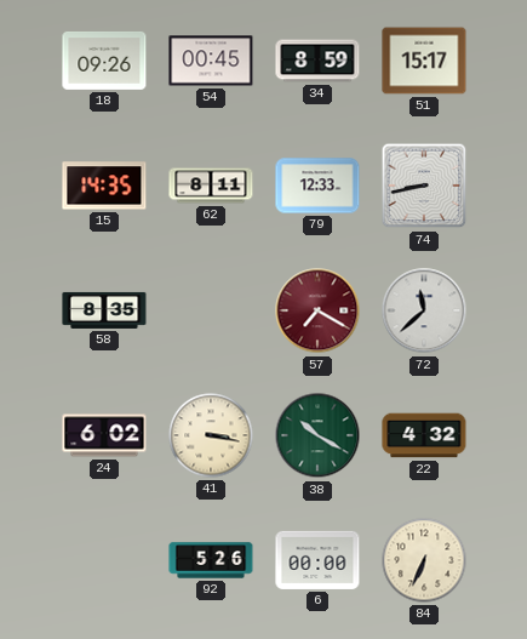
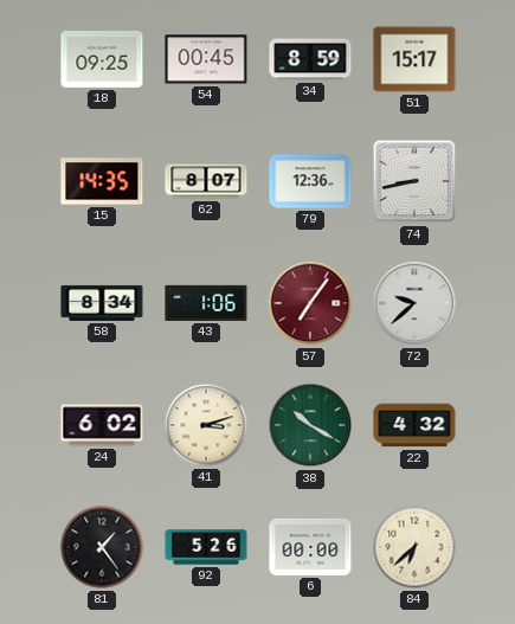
18: 09:26 -> 09:25
62: 8:11 -> 8:07
79: 12:33 -> 12:36
58: 8:35 -> 8:34
43: none -> 1:06
57: 7:20 -> 7:06
72: 11:38 -> 9:38
41: 3:17 -> 3:12
81: none -> 1:24
84: 6:34 -> 6:38
